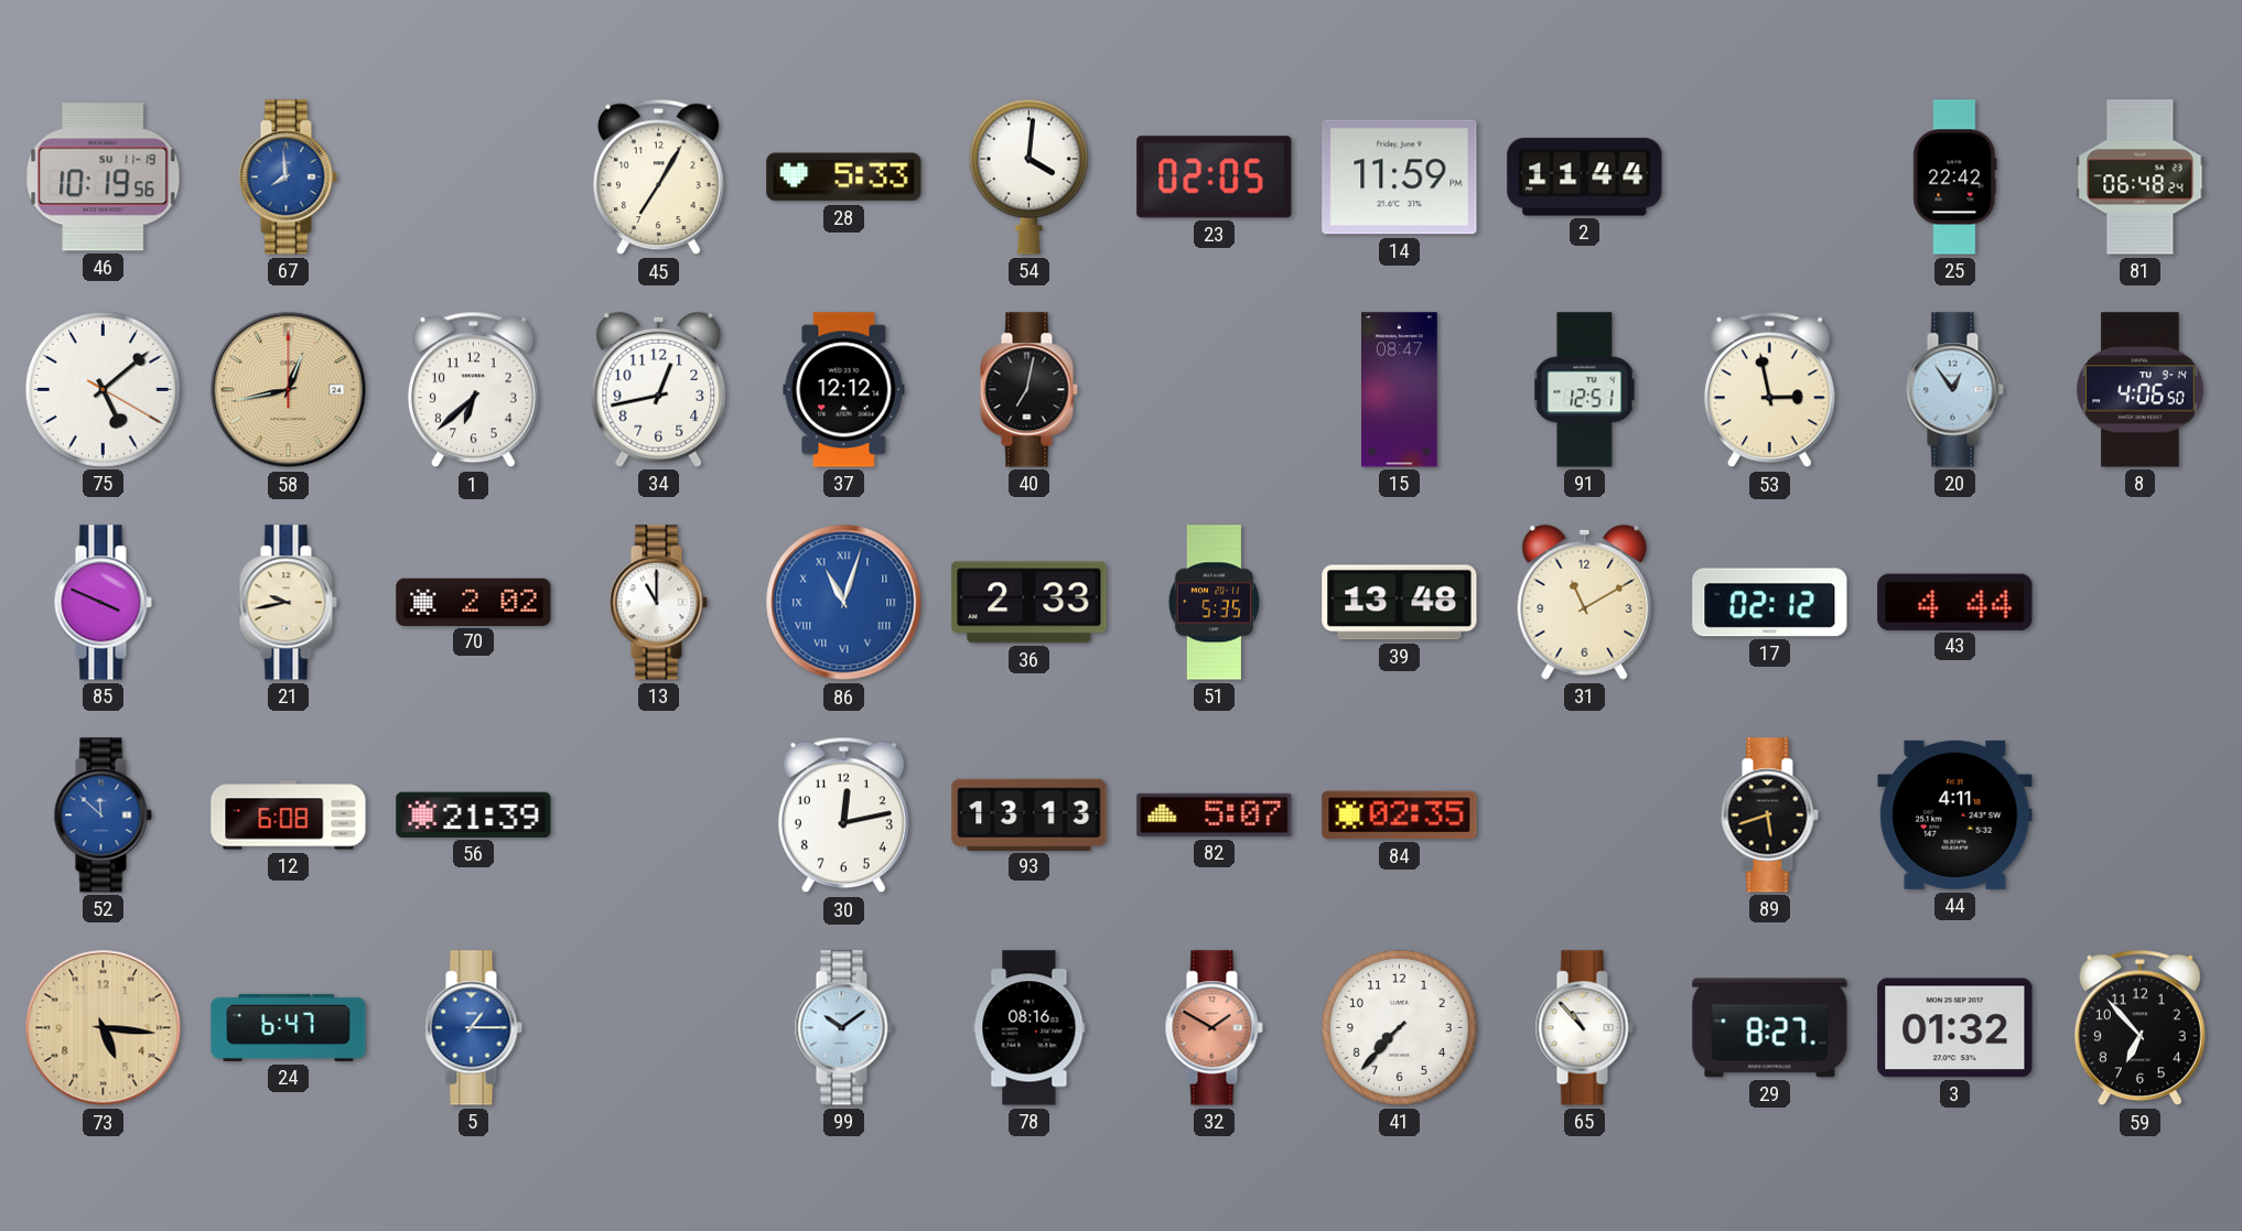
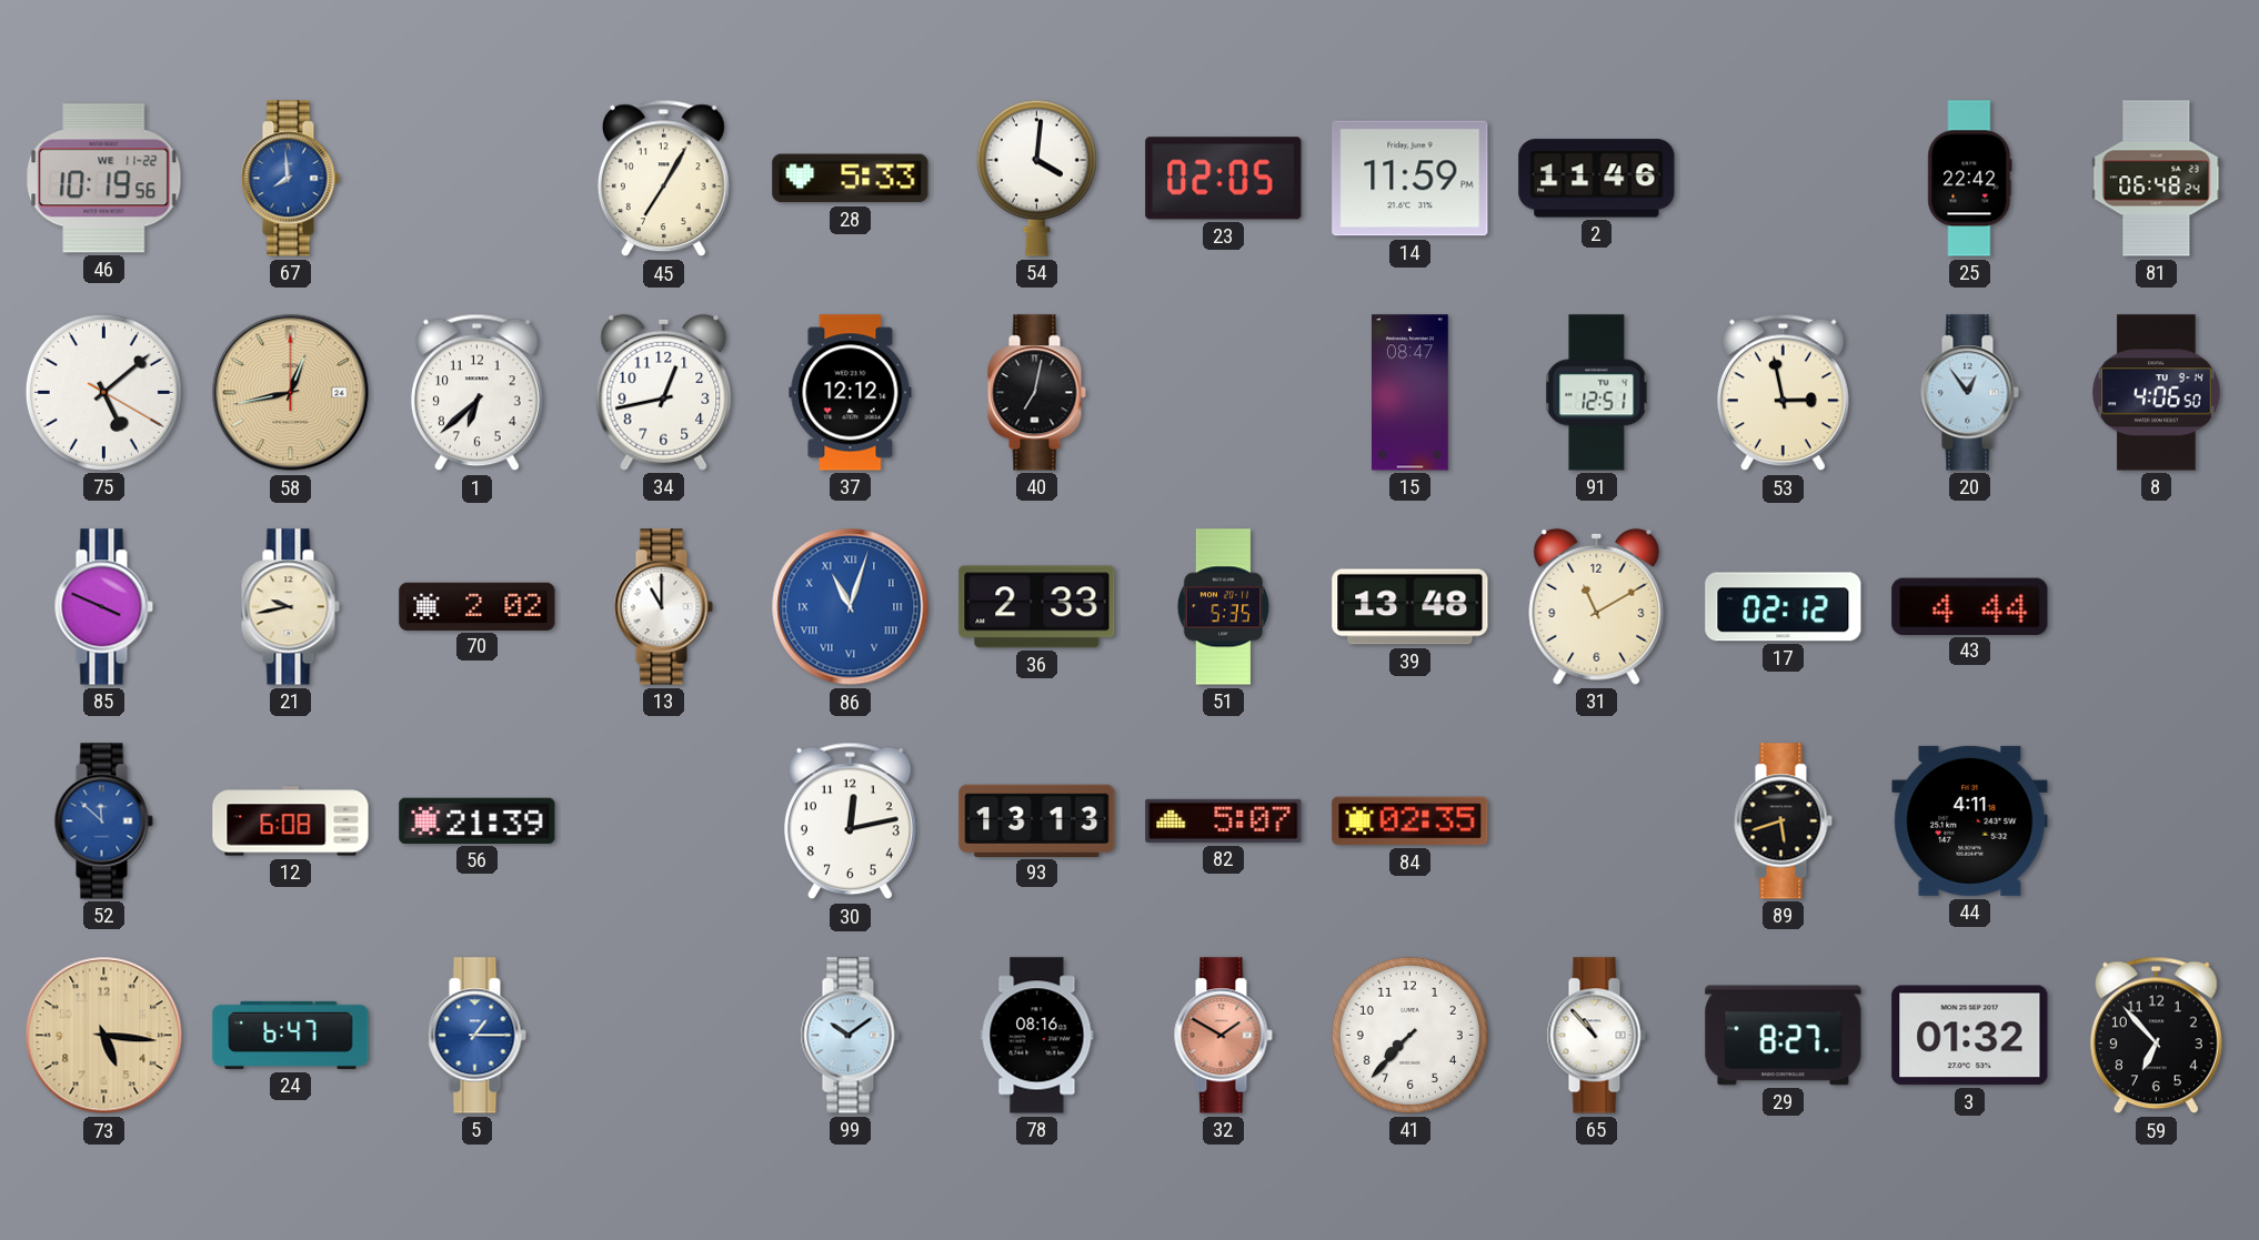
46 date: SU 11-19 -> WE 11-22
2: 11:44 -> 11:46
